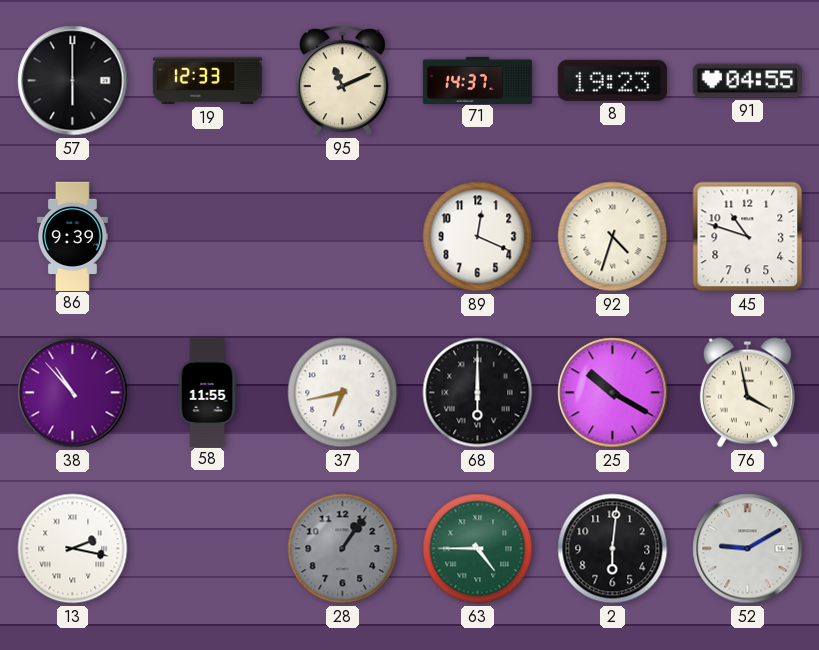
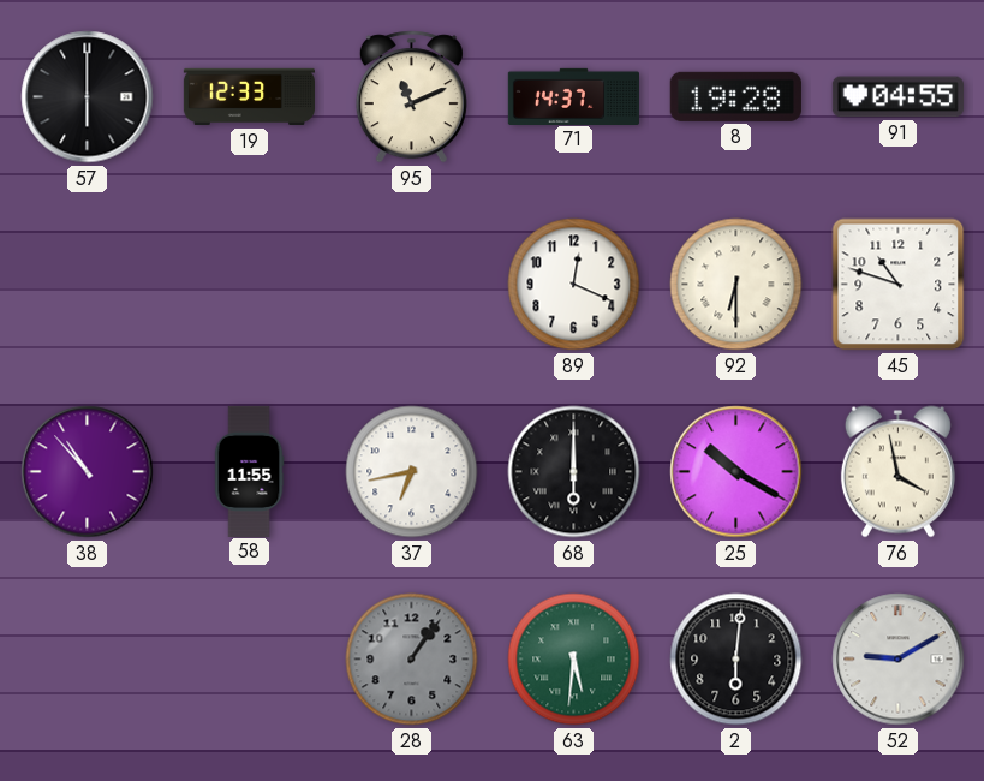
8: 19:23 -> 19:28
86: 9:39 -> none
92: 4:33 -> 6:30
13: 2:17 -> none
63: 4:45 -> 5:31
